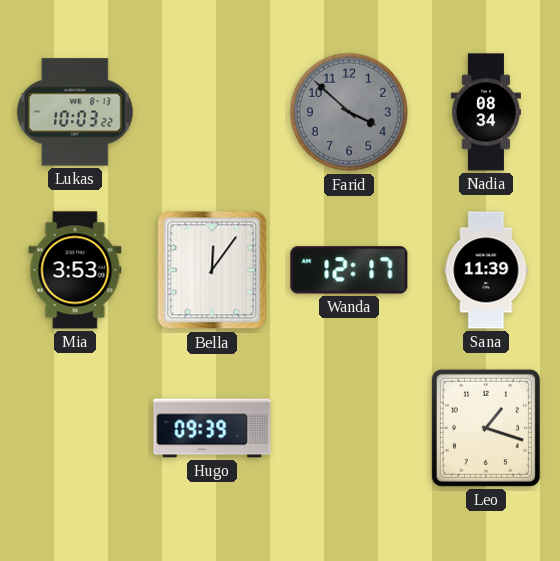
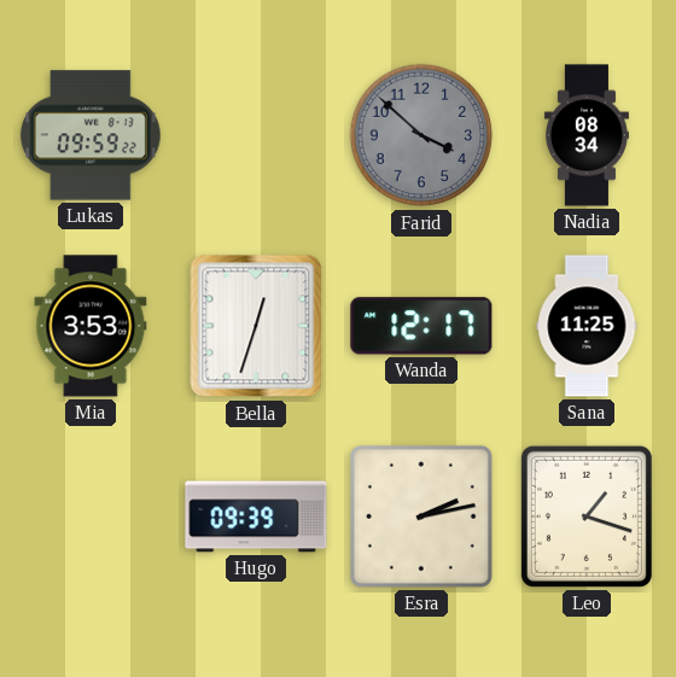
Lukas: 10:03 -> 09:59
Bella: 12:06 -> 12:33
Sana: 11:39 -> 11:25
Esra: none -> 2:13
